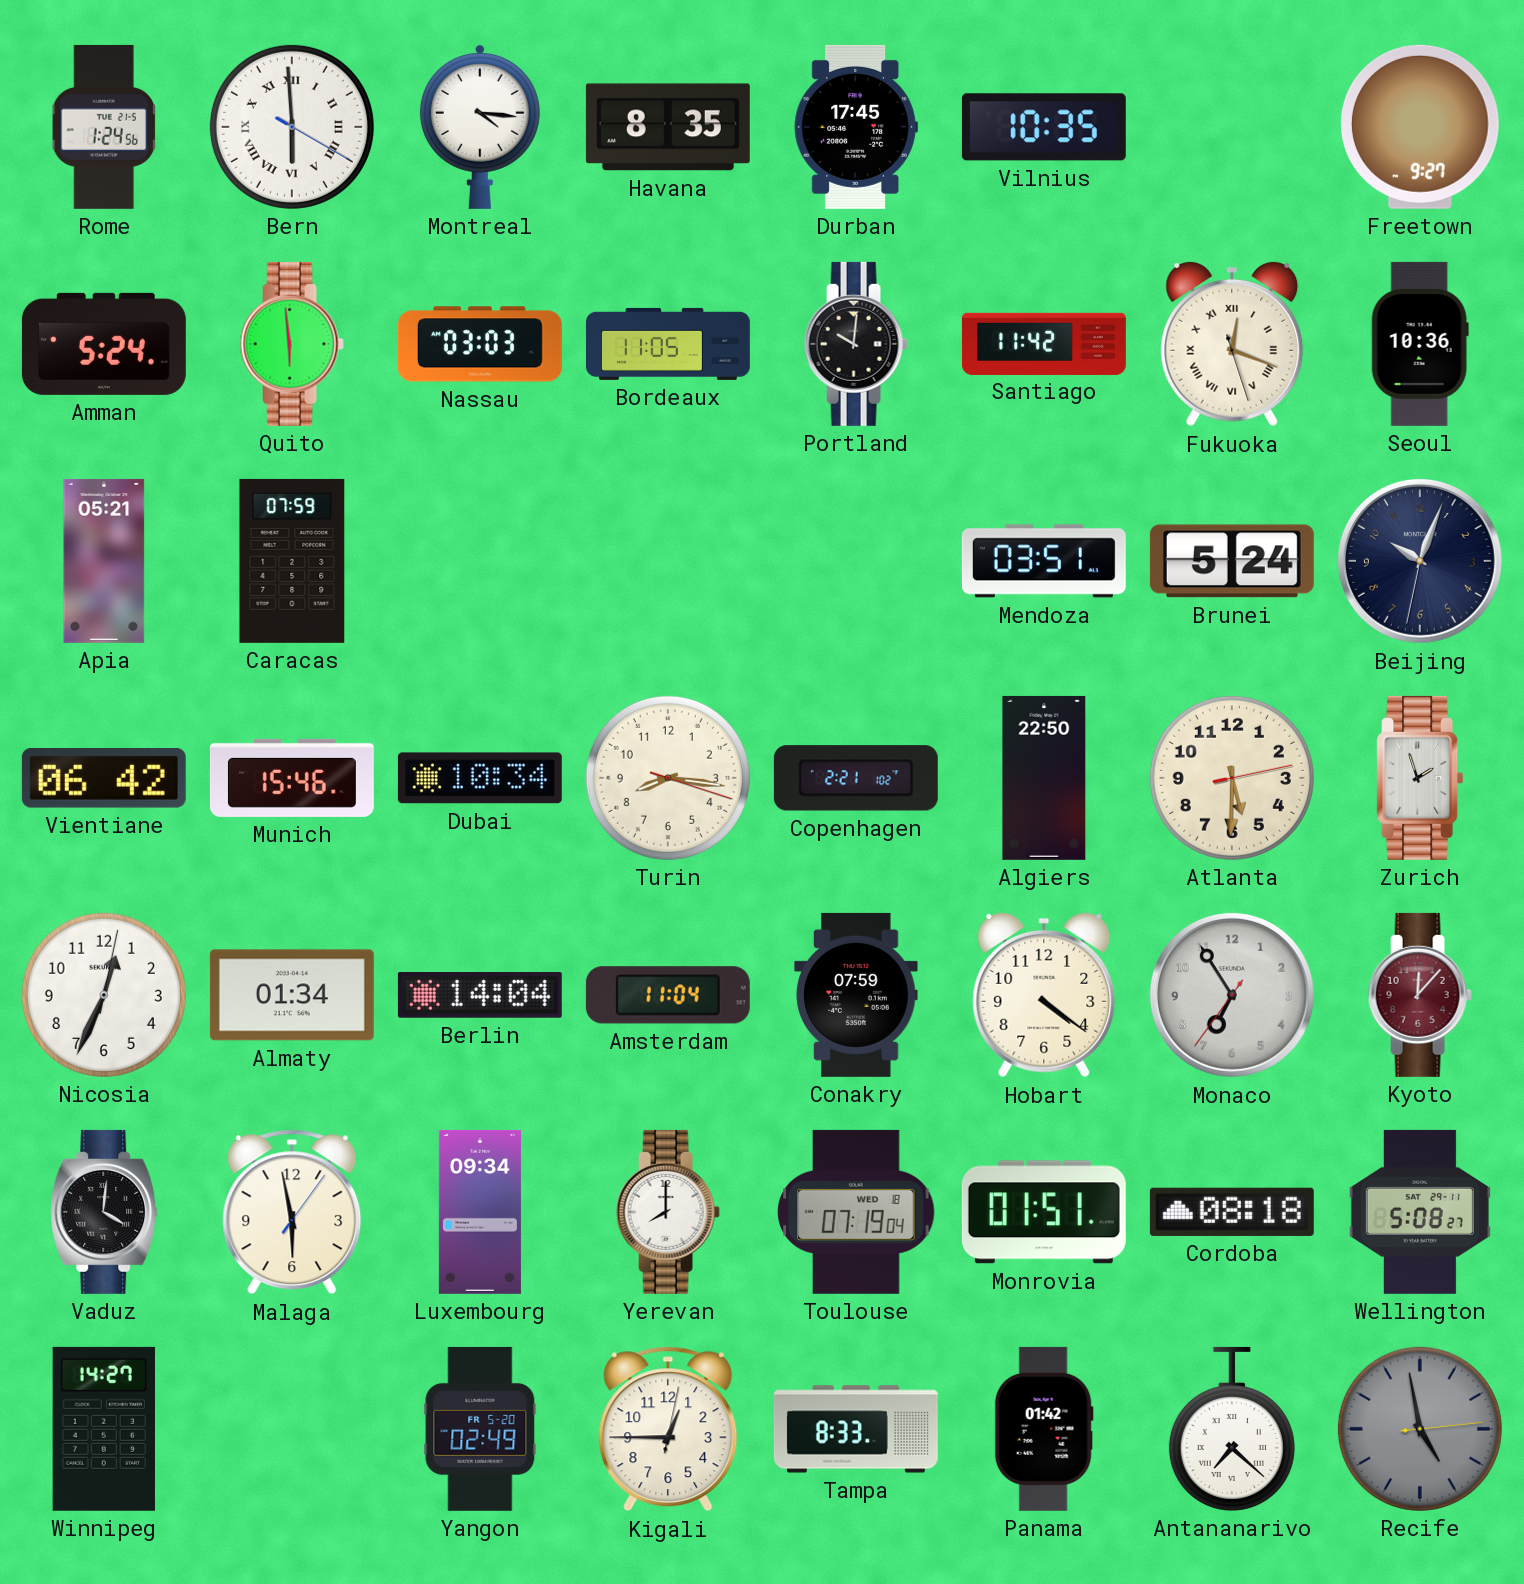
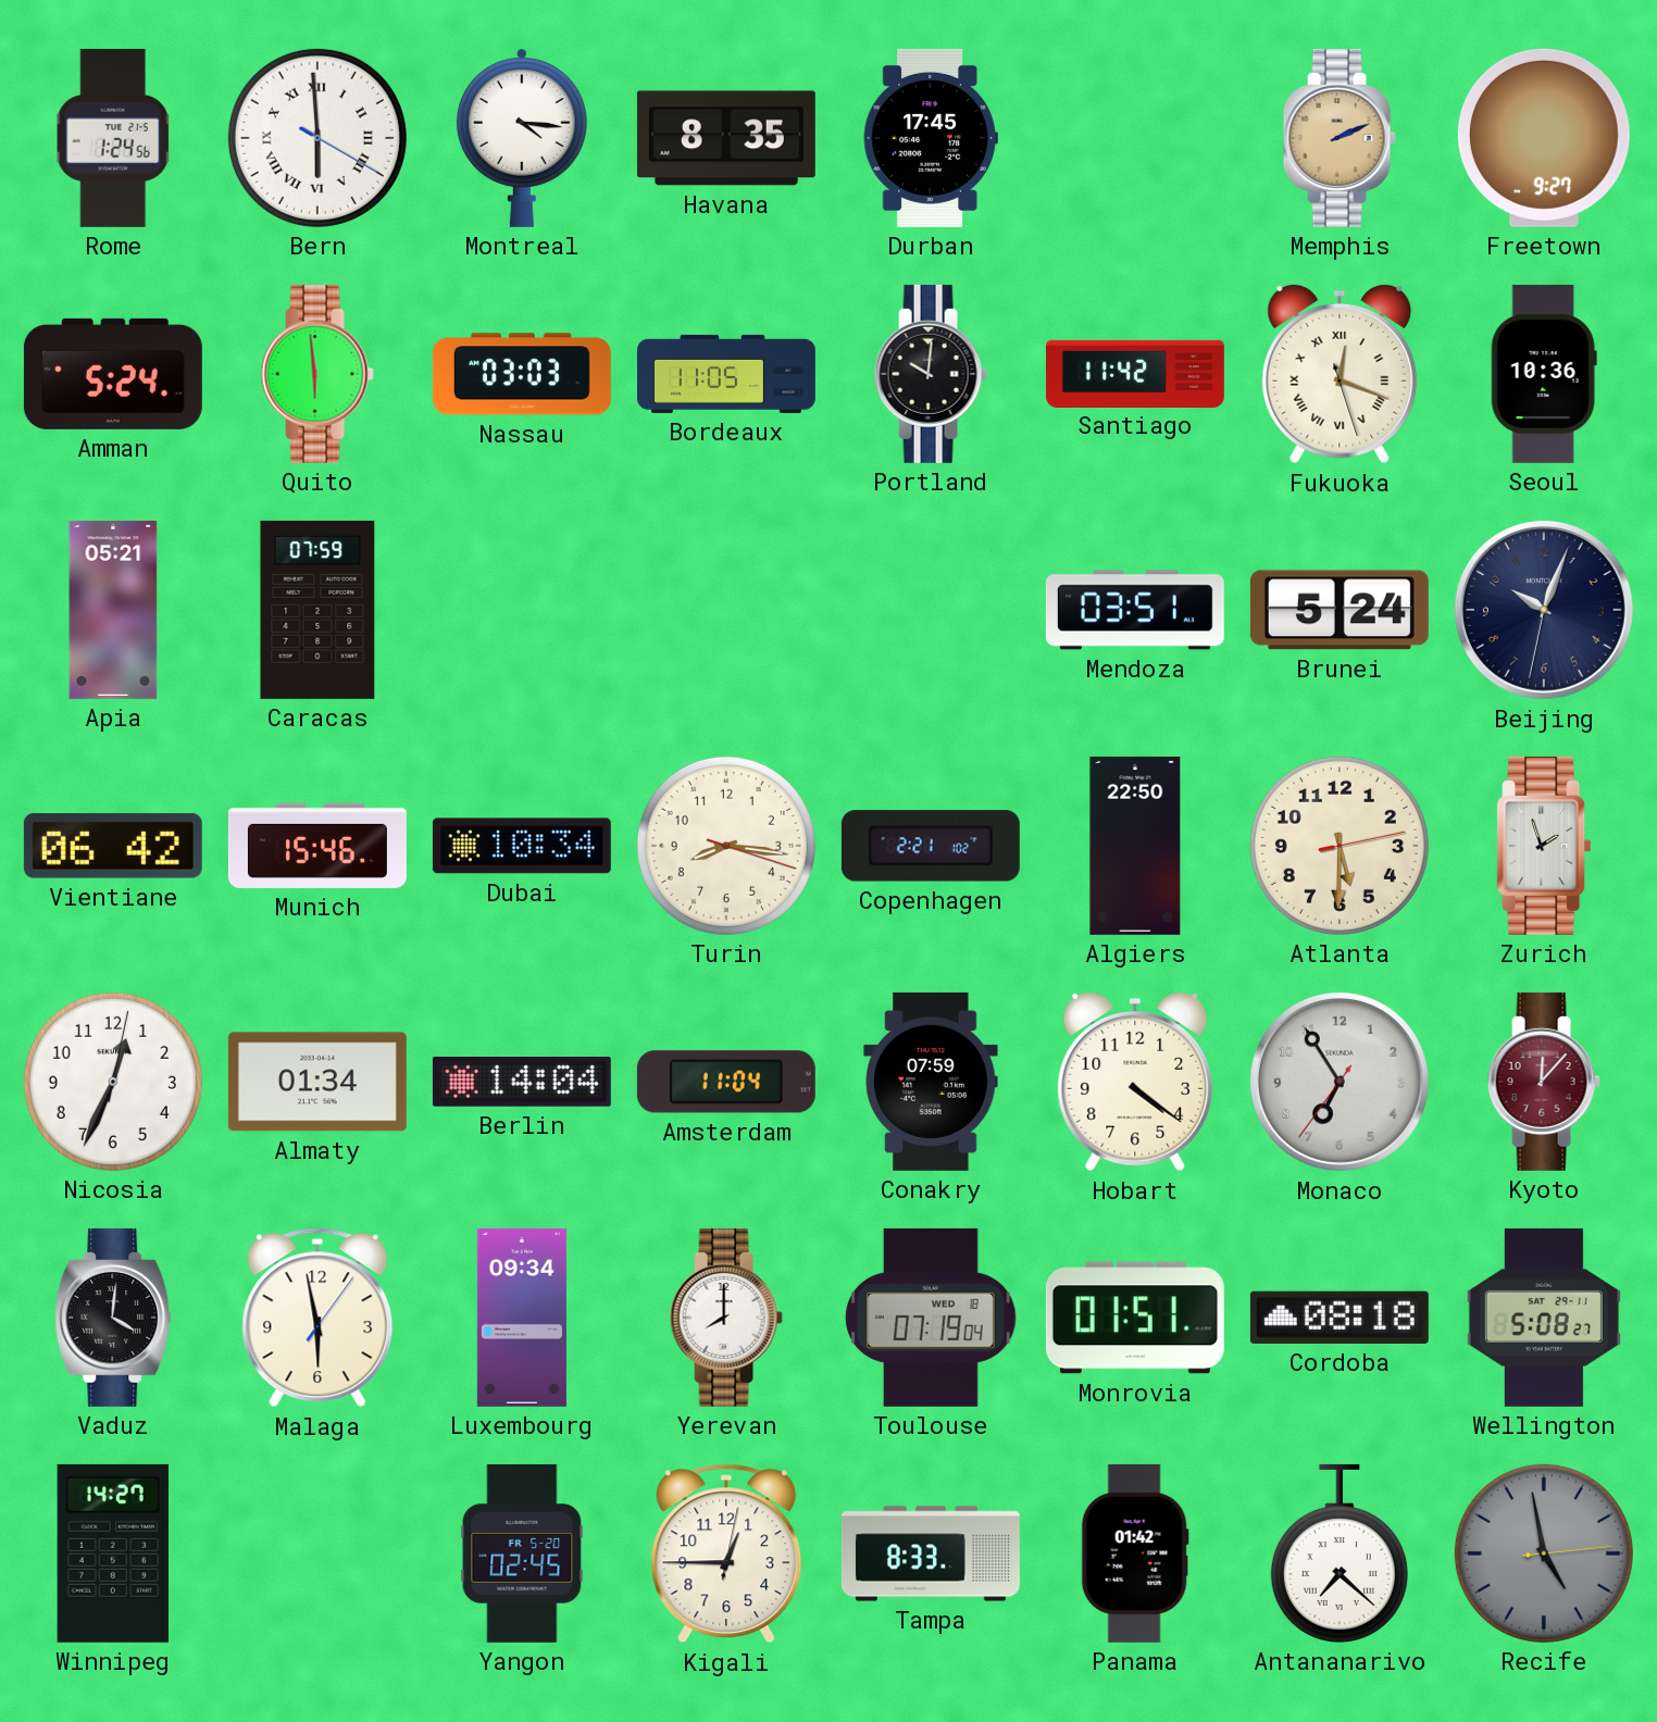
Vilnius: 10:35 -> none
Memphis: none -> 2:11
Yangon: 02:49 -> 02:45
